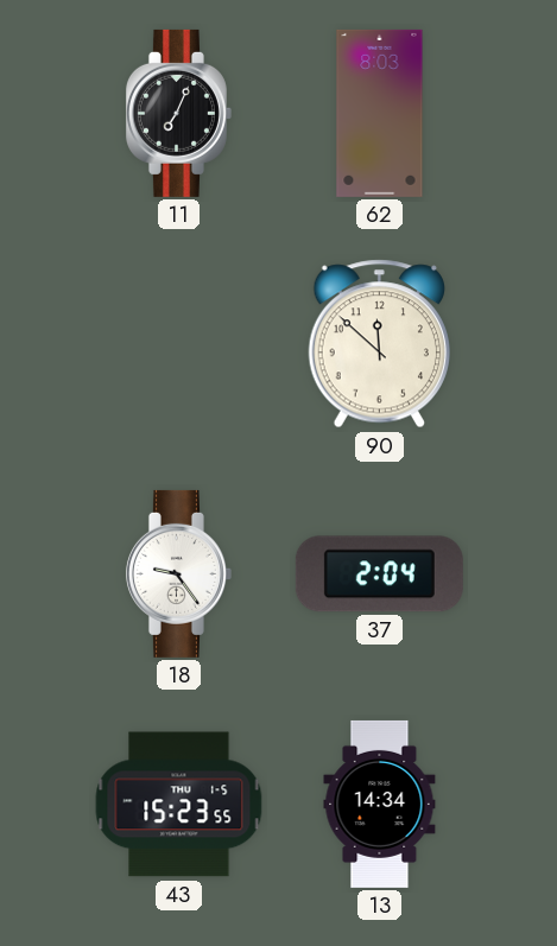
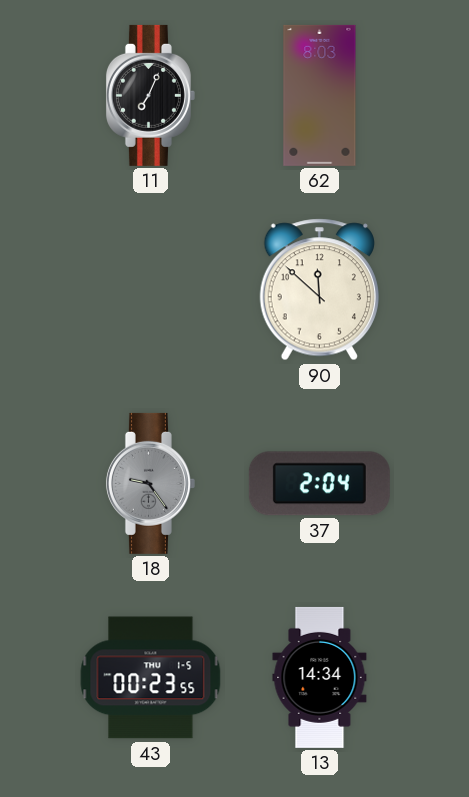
18 dial: white -> grey
43: 15:23 -> 00:23
